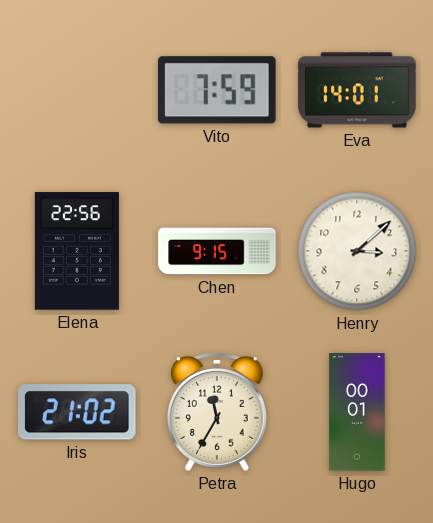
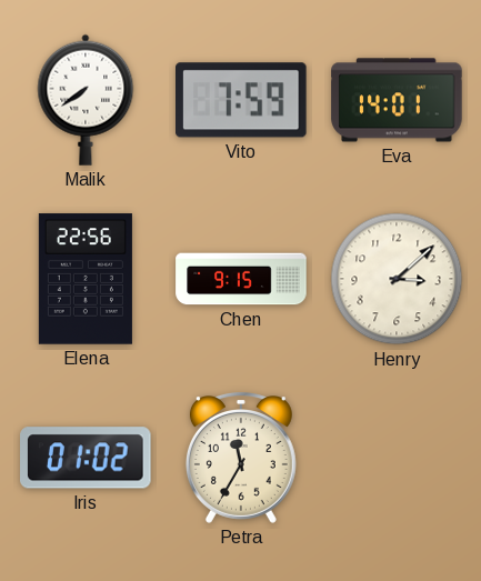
Malik: none -> 7:39
Iris: 21:02 -> 01:02
Hugo: 00:01 -> none
